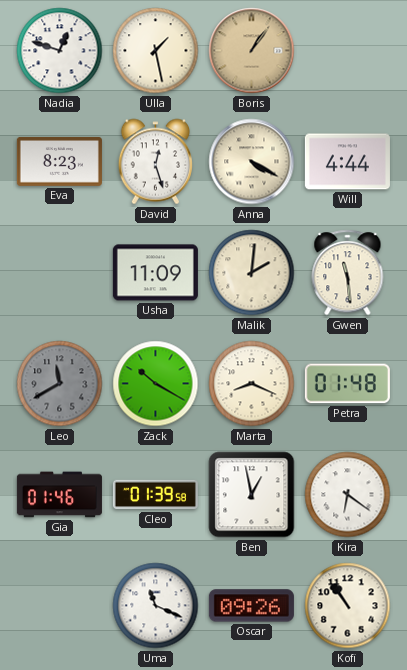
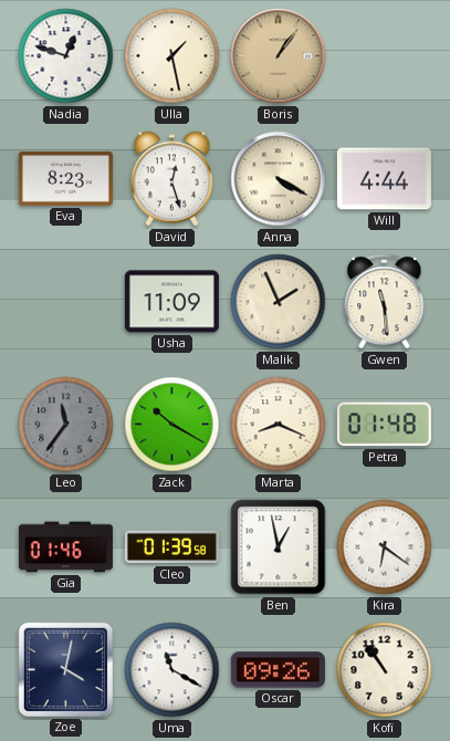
Malik: 2:01 -> 1:56
Leo: 11:40 -> 11:36
Zoe: none -> 4:02
Uma: 11:19 -> 11:20
